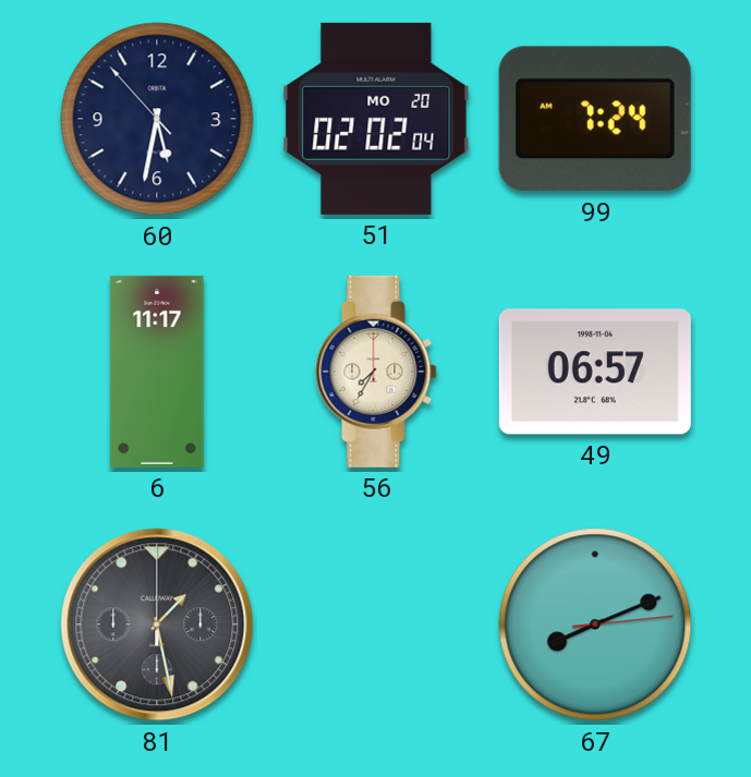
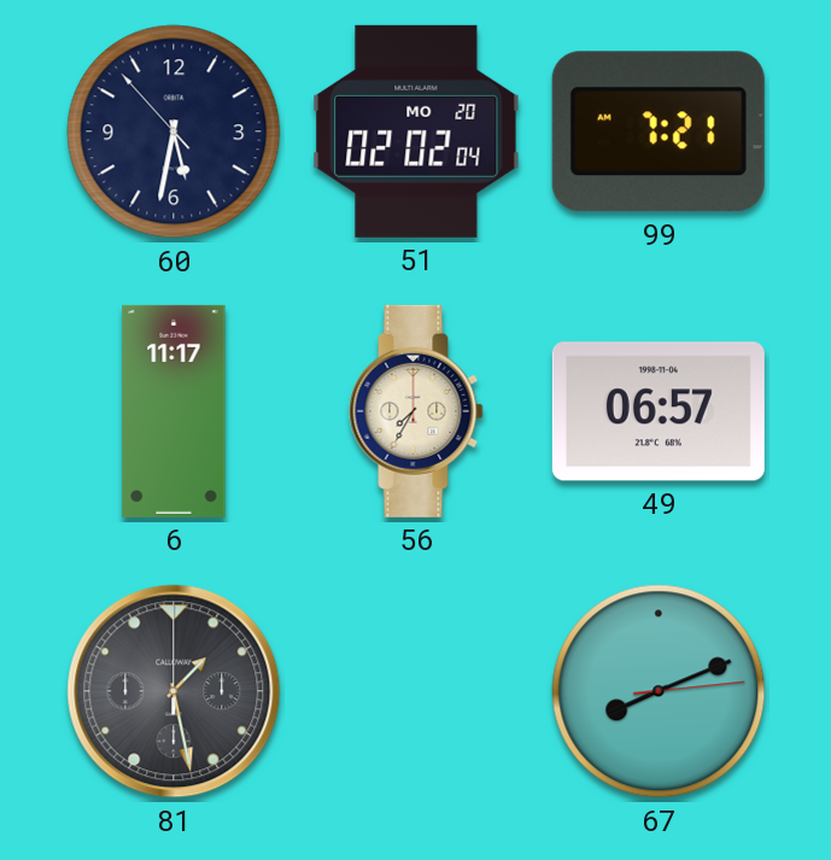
99: 7:24 -> 7:21
